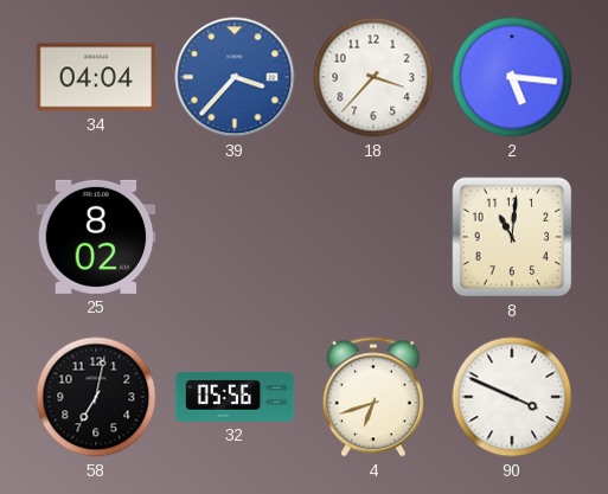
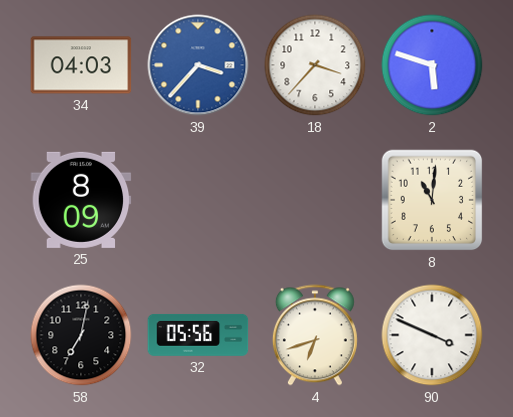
34: 04:04 -> 04:03
2: 5:16 -> 5:48
25: 8:02 -> 8:09
